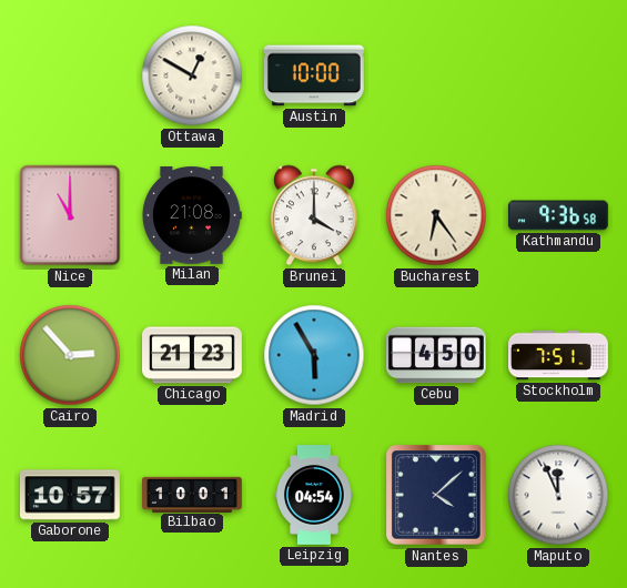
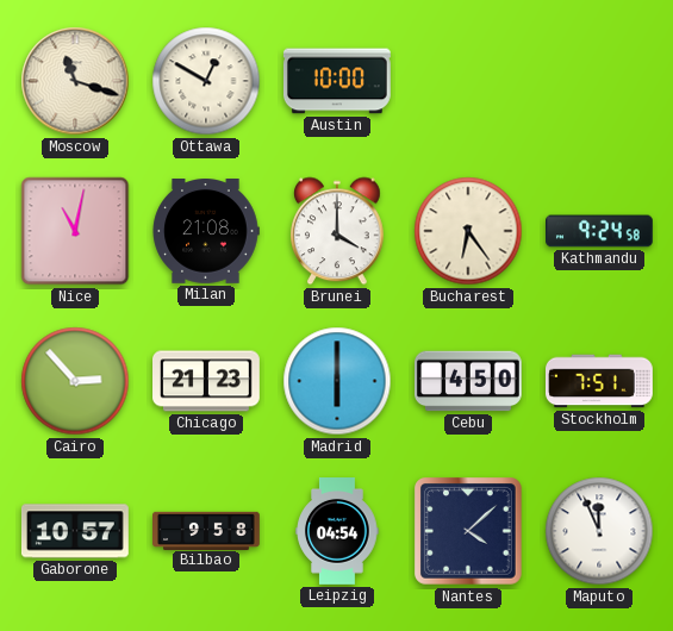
Moscow: none -> 11:18
Nice: 11:00 -> 11:02
Kathmandu: 9:36 -> 9:24
Madrid: 5:55 -> 6:00
Bilbao: 10:01 -> 9:58
